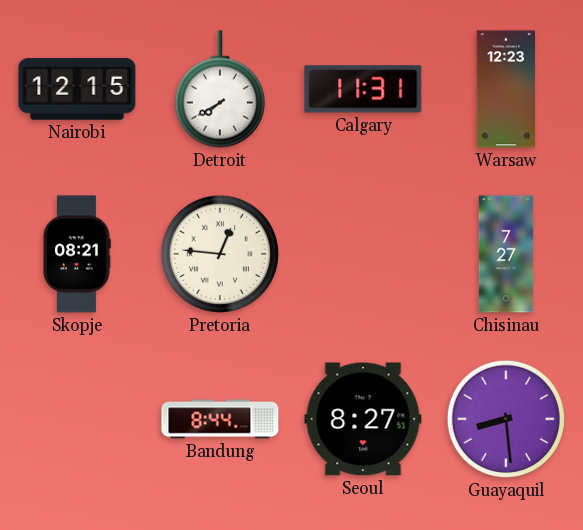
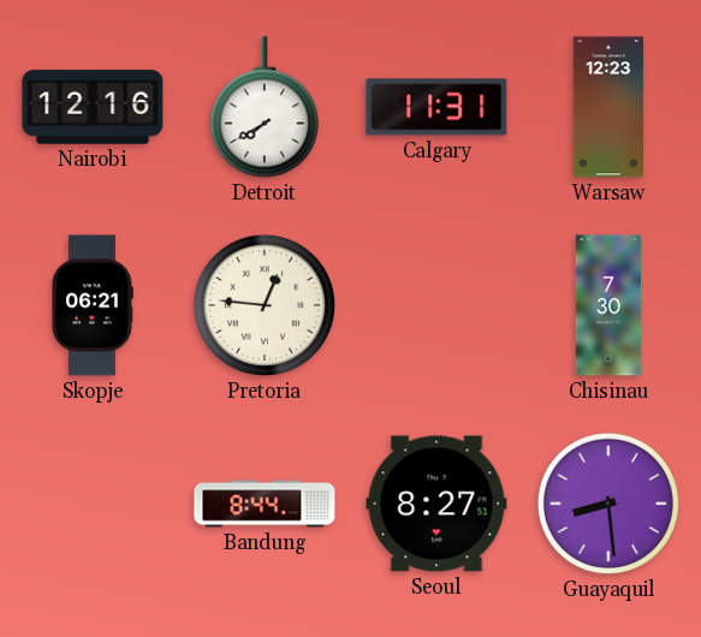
Nairobi: 12:15 -> 12:16
Skopje: 08:21 -> 06:21
Chisinau: 7:27 -> 7:30
